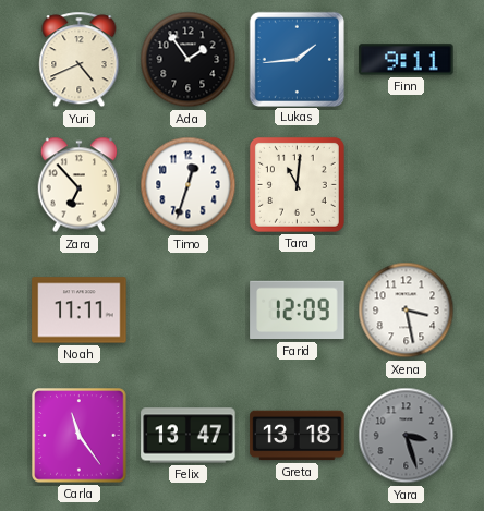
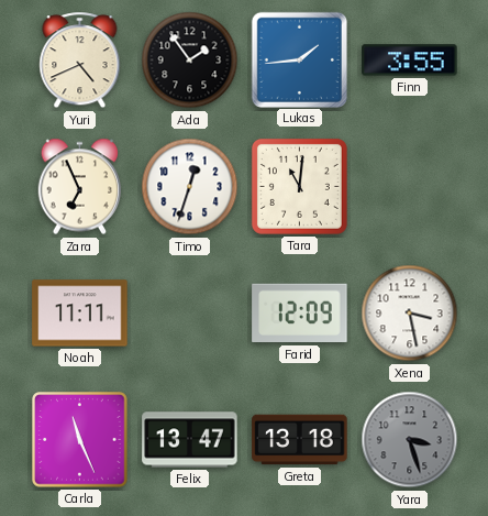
Finn: 9:11 -> 3:55
Zara: 6:53 -> 6:56
Carla: 11:24 -> 11:26
